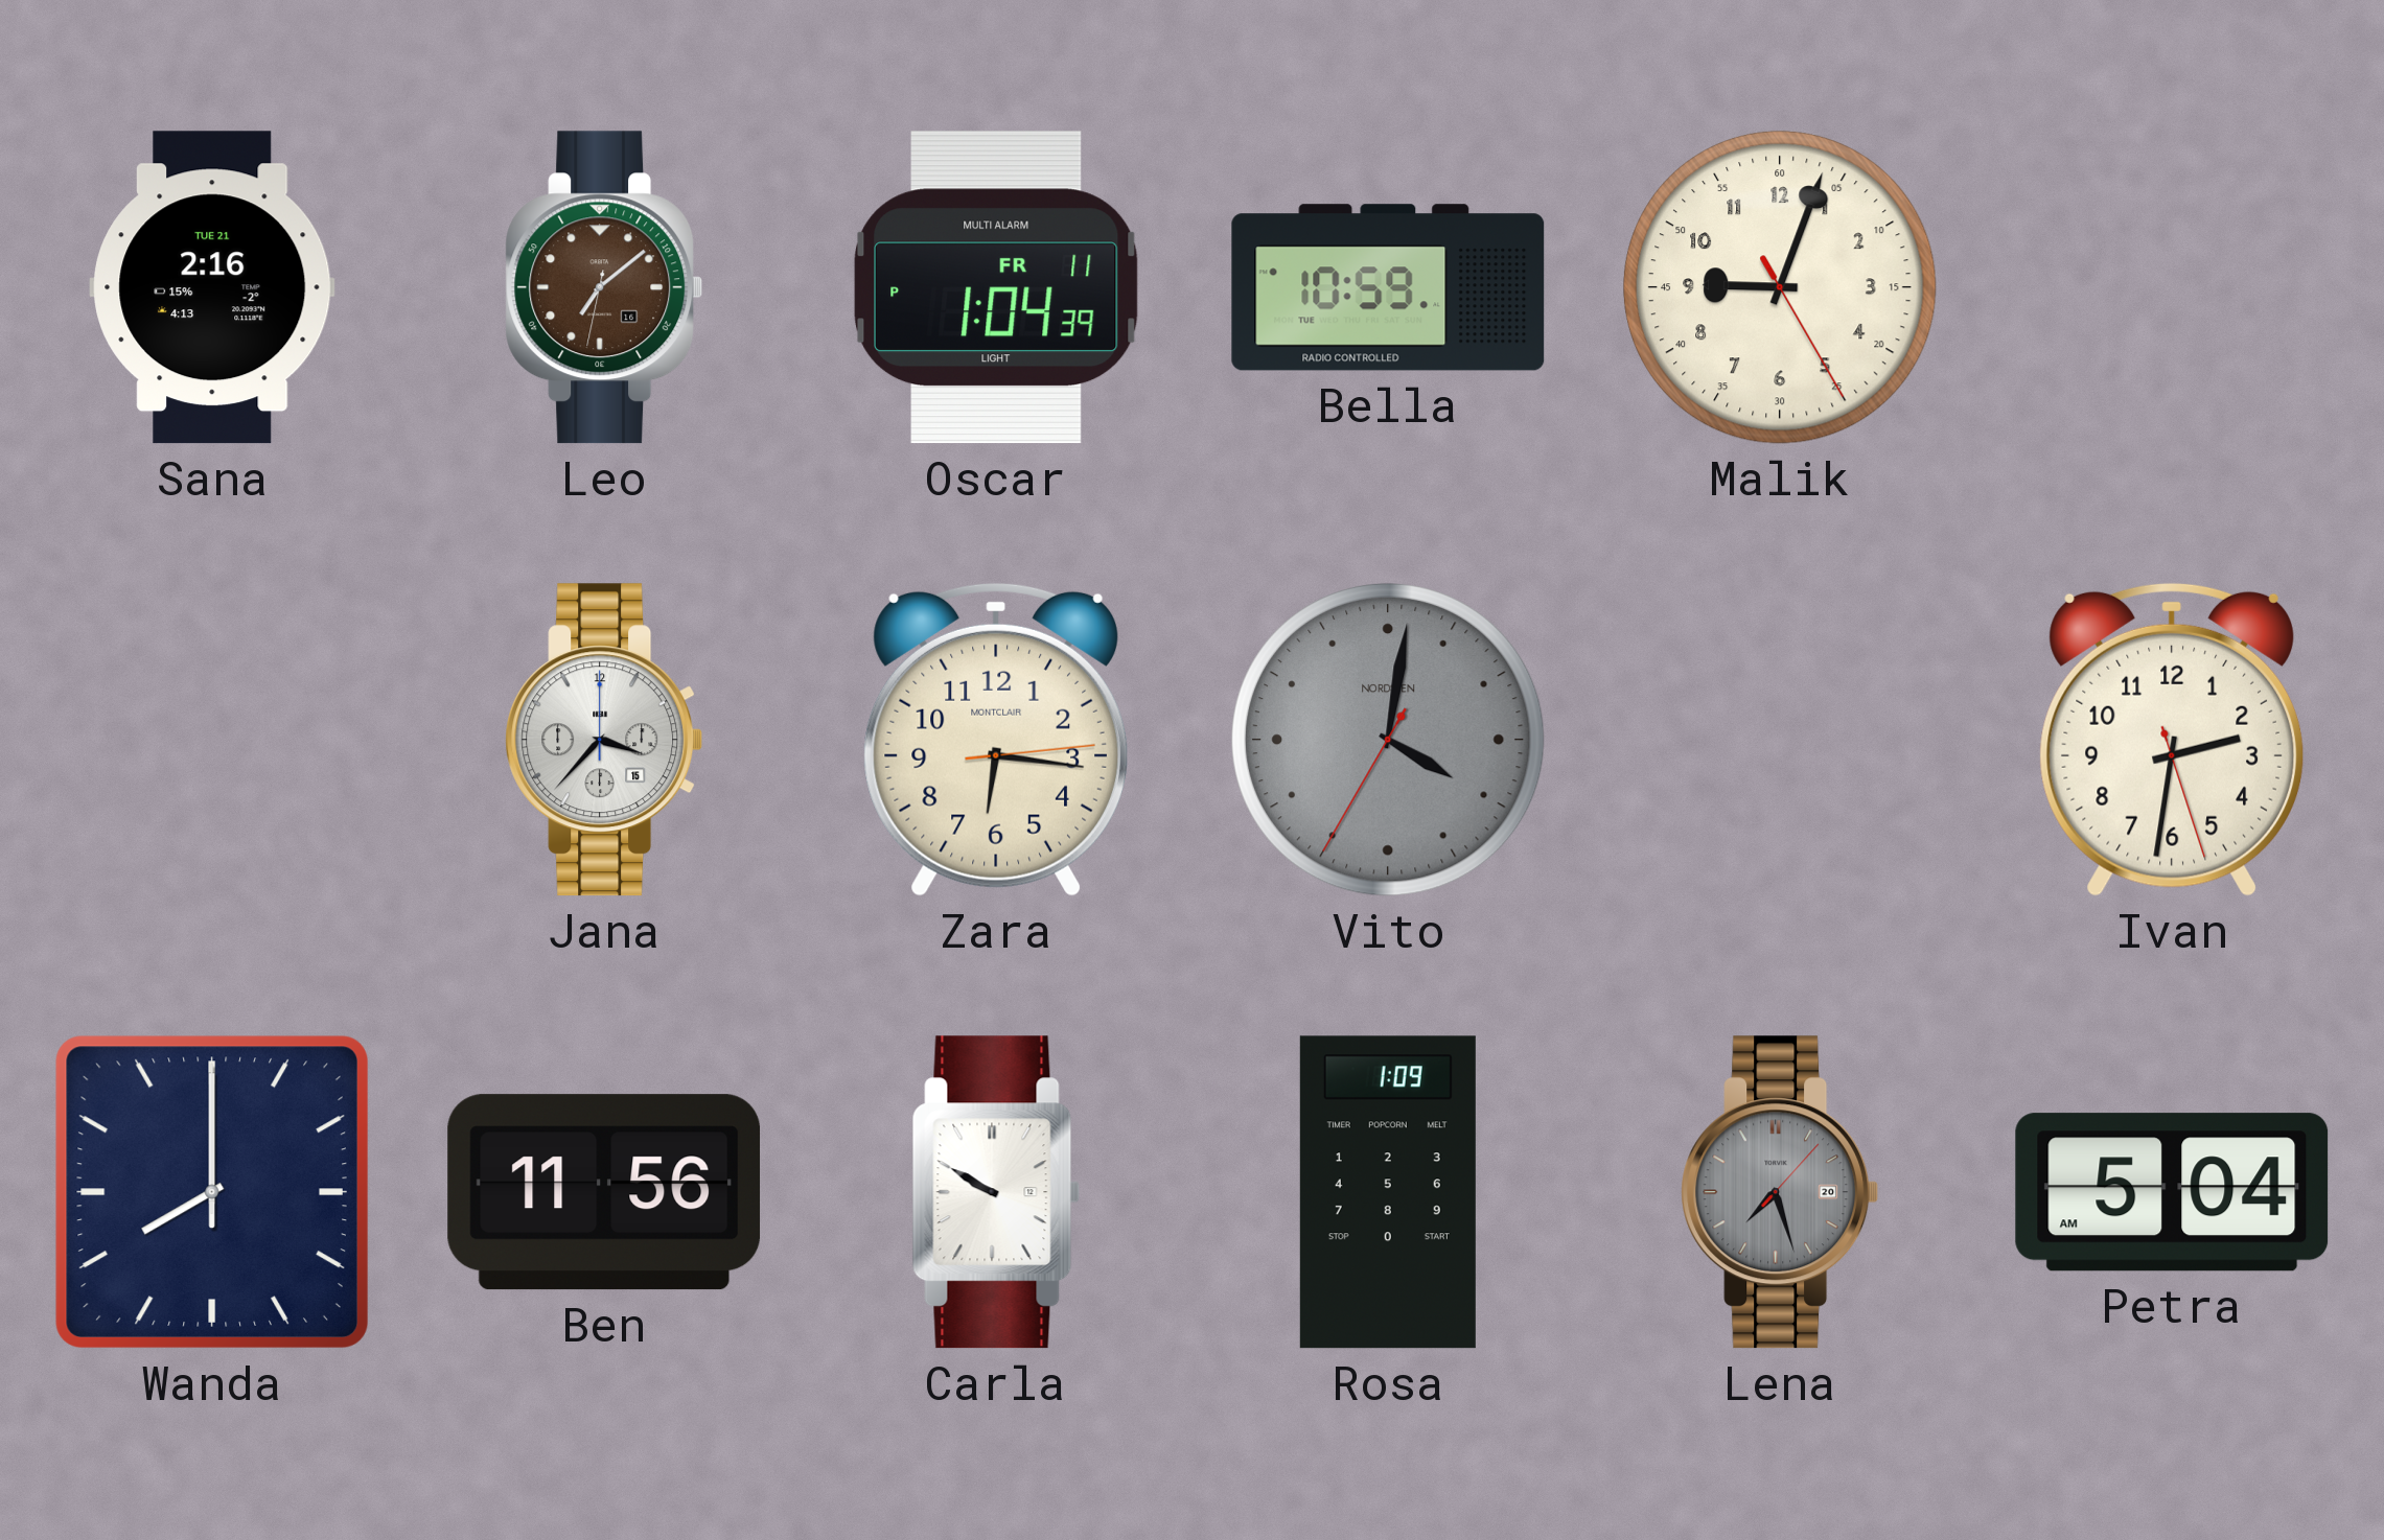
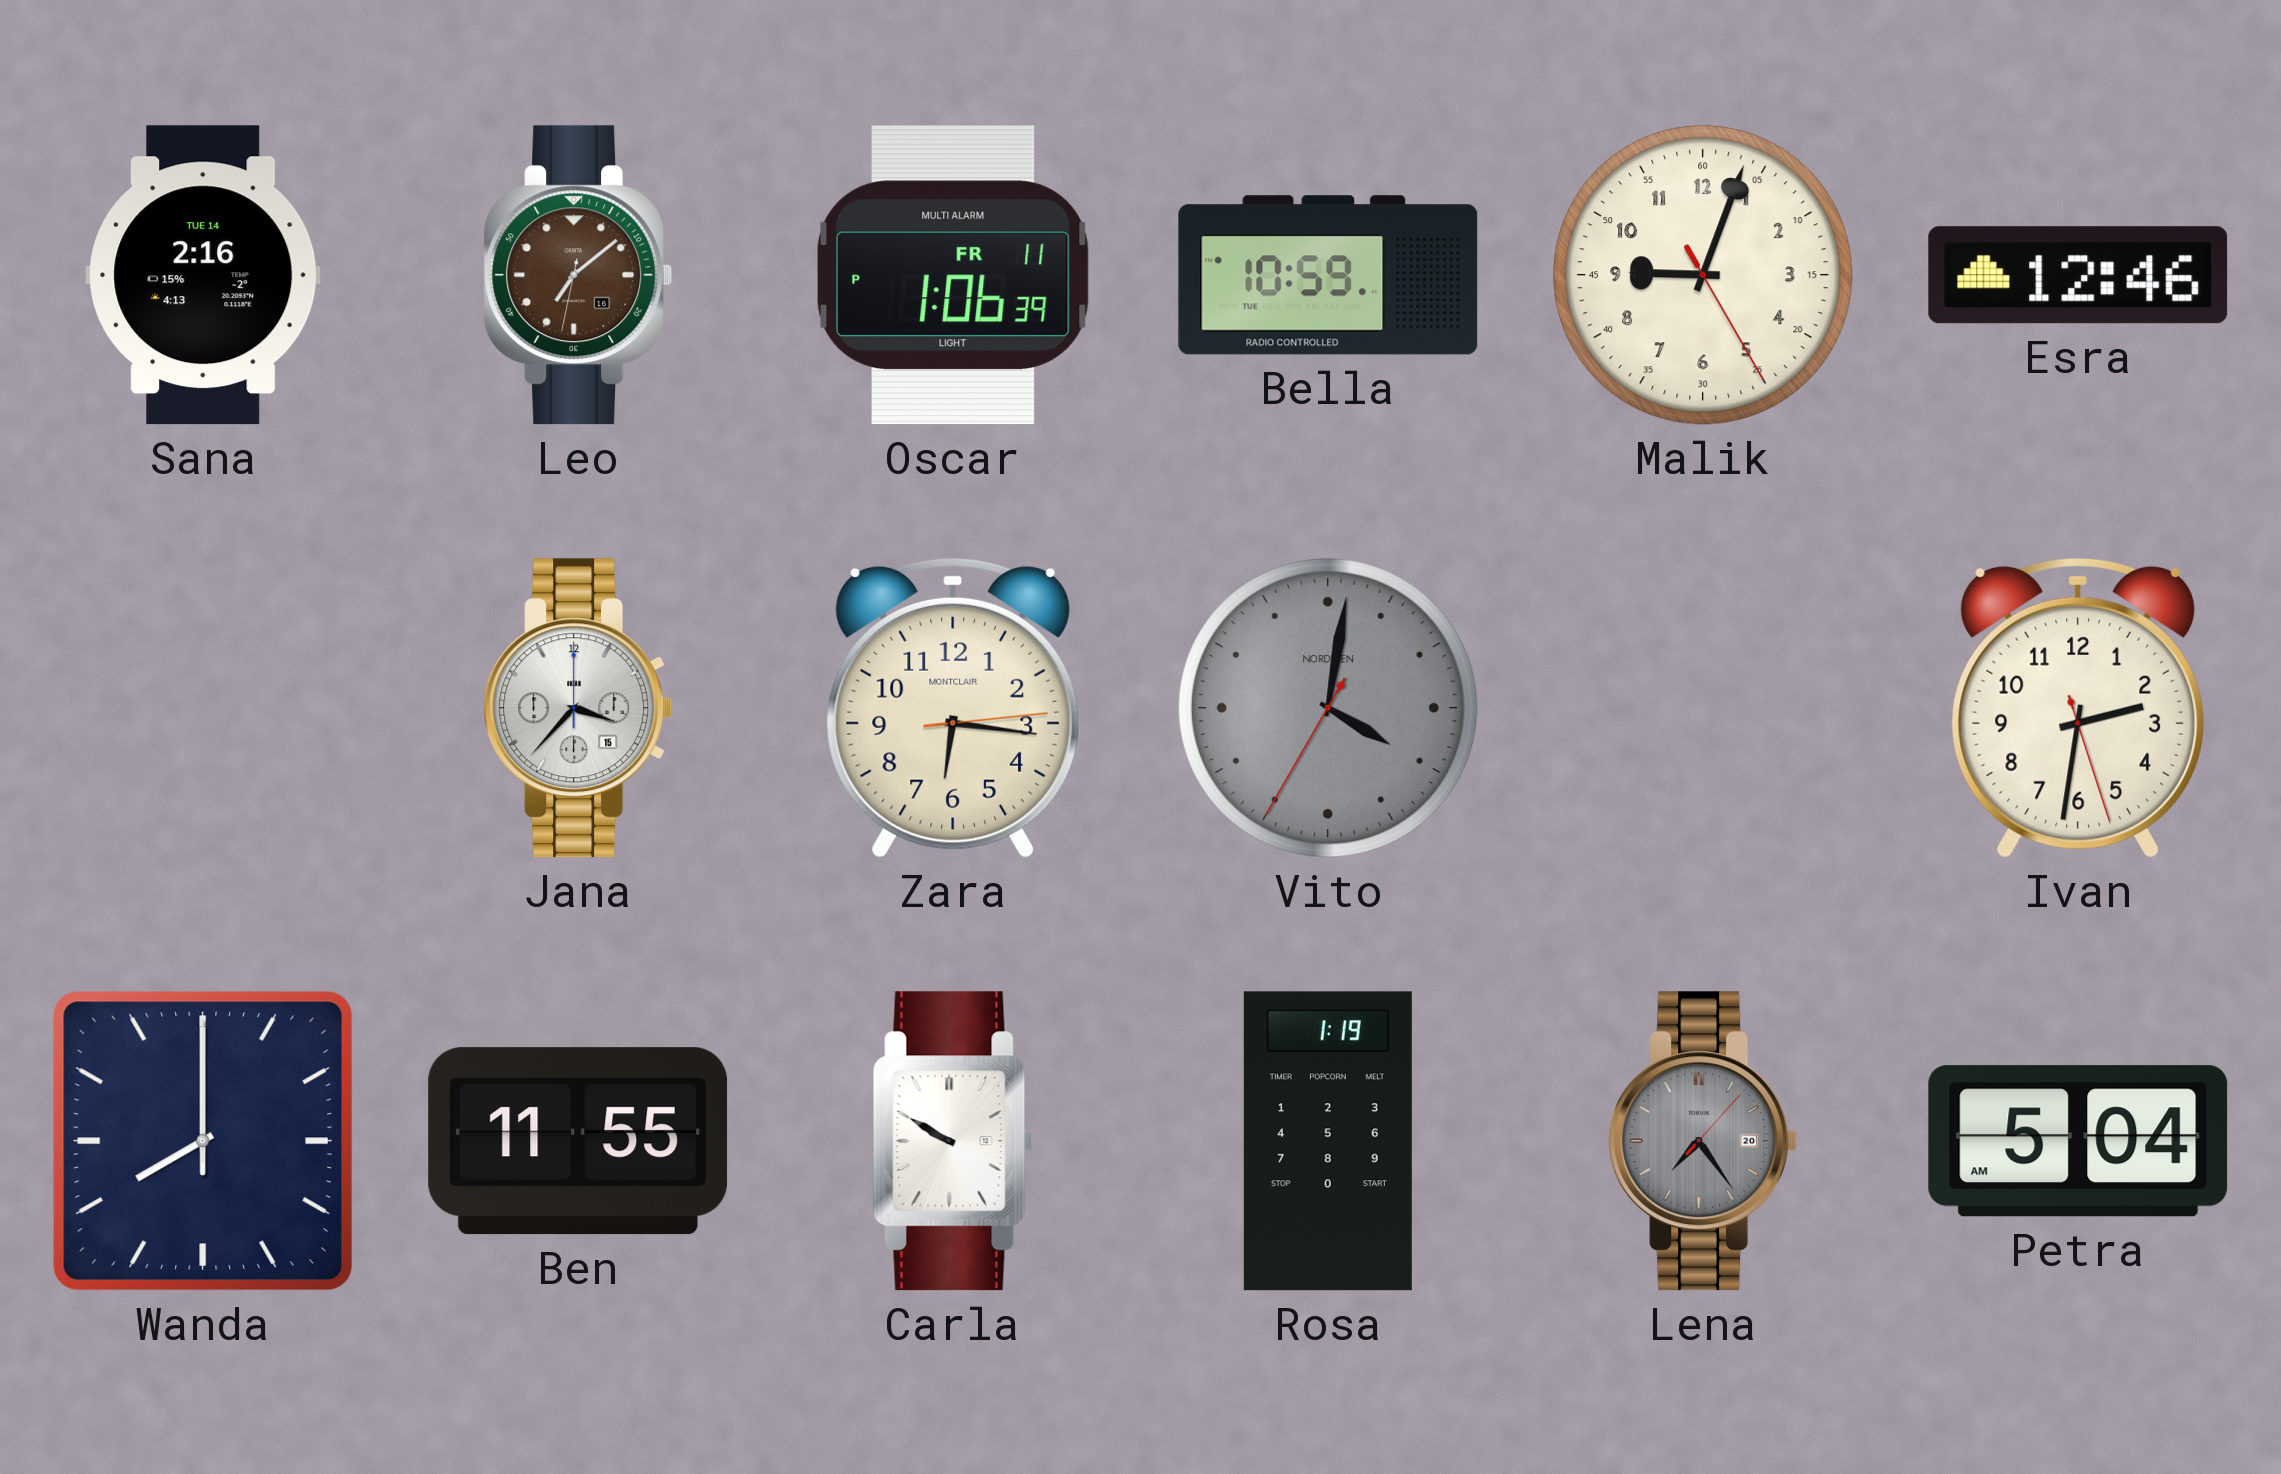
Sana date: TUE 21 -> TUE 14
Oscar: 1:04 -> 1:06
Esra: none -> 12:46
Ben: 11:56 -> 11:55
Rosa: 1:09 -> 1:19
Lena: 7:27 -> 7:24
